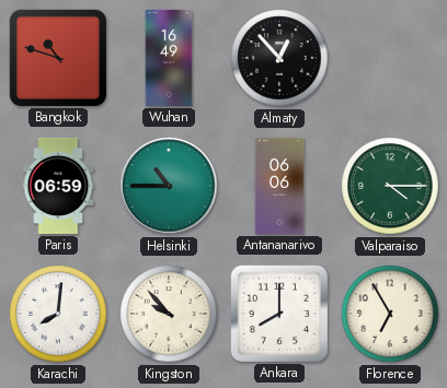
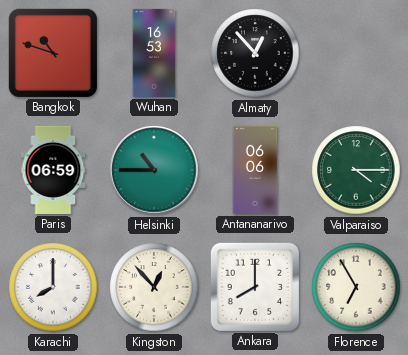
Wuhan: 16:49 -> 16:53
Karachi: 8:01 -> 8:00
Kingston: 9:53 -> 12:53
